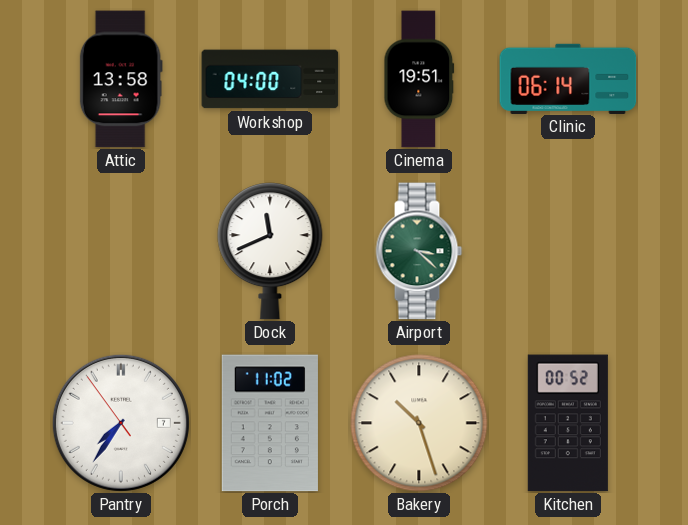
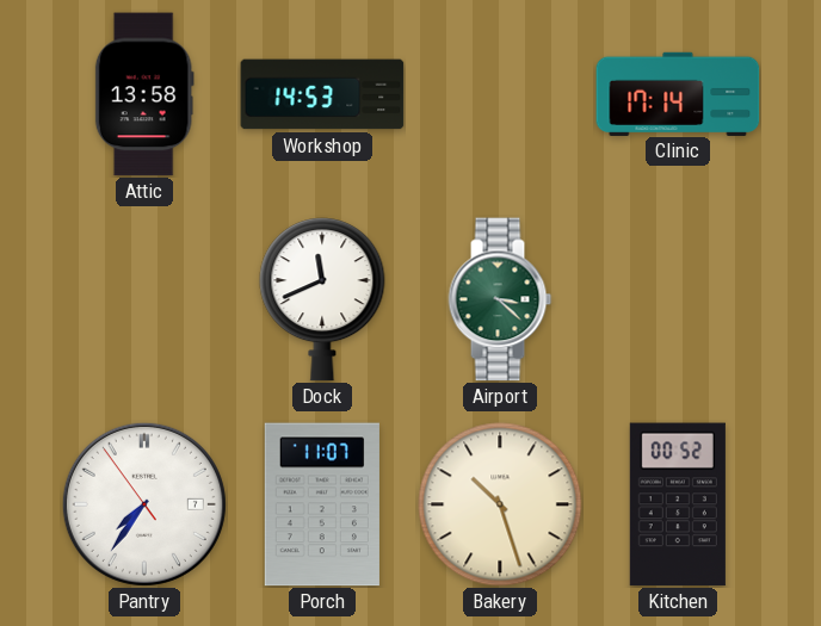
Workshop: 04:00 -> 14:53
Cinema: 19:51 -> none
Clinic: 06:14 -> 17:14
Porch: 11:02 -> 11:07
